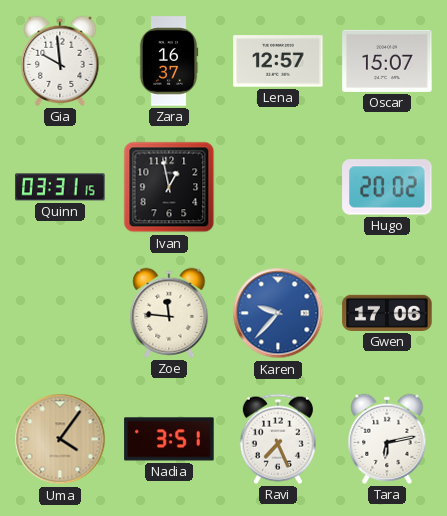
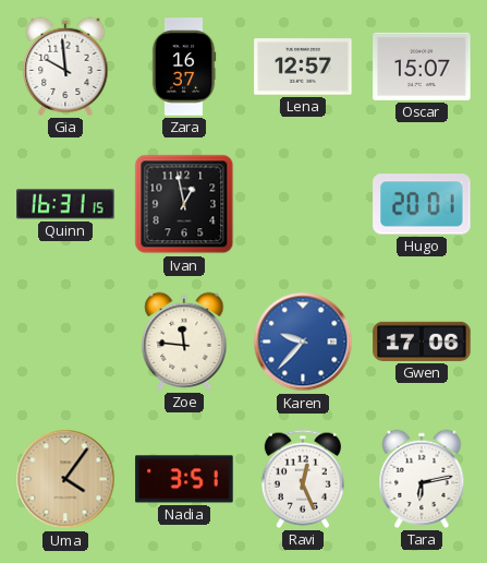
Quinn: 03:31 -> 16:31
Hugo: 20:02 -> 20:01
Ravi: 7:26 -> 12:26
